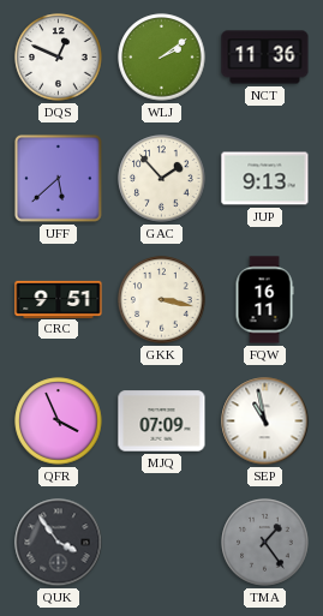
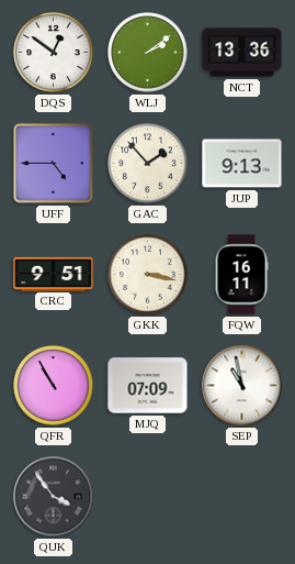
DQS: 12:49 -> 12:51
NCT: 11:36 -> 13:36
UFF: 5:38 -> 4:45
QFR: 3:56 -> 10:55
TMA: 1:24 -> none
